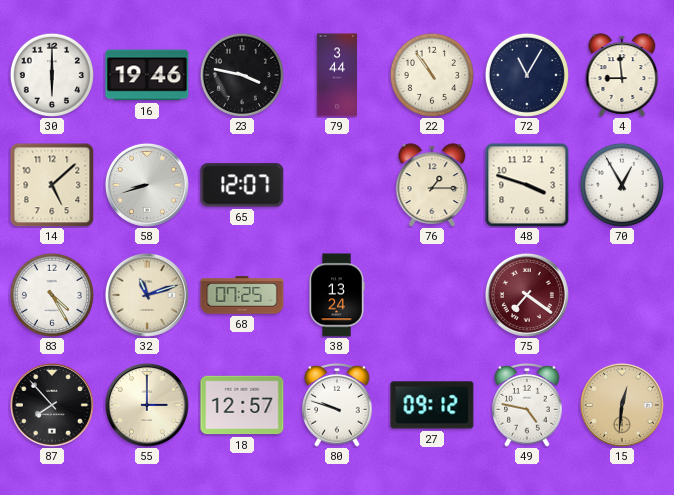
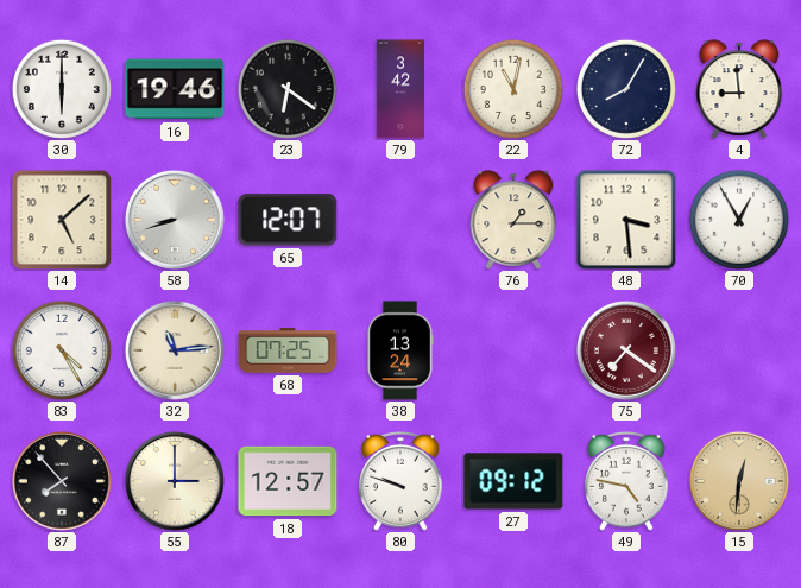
23: 3:47 -> 6:21
79: 3:44 -> 3:42
22: 10:54 -> 11:02
72: 11:05 -> 8:05
48: 3:48 -> 3:29
32: 11:12 -> 11:14
